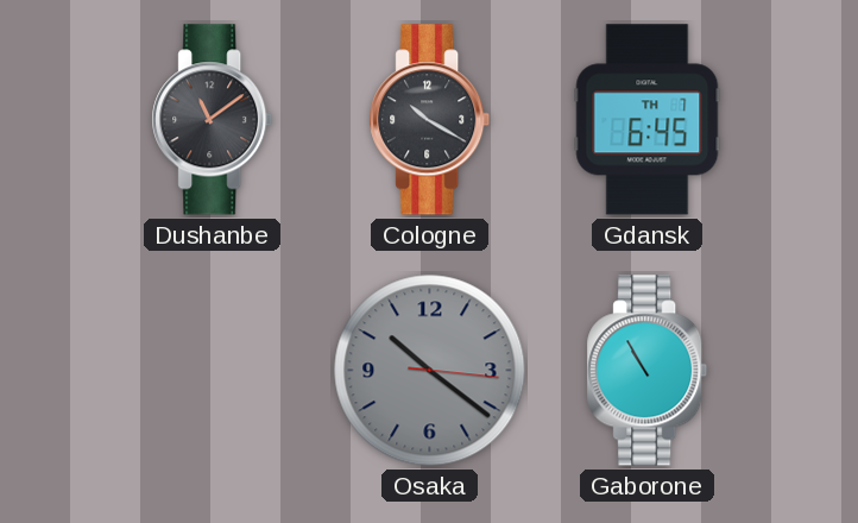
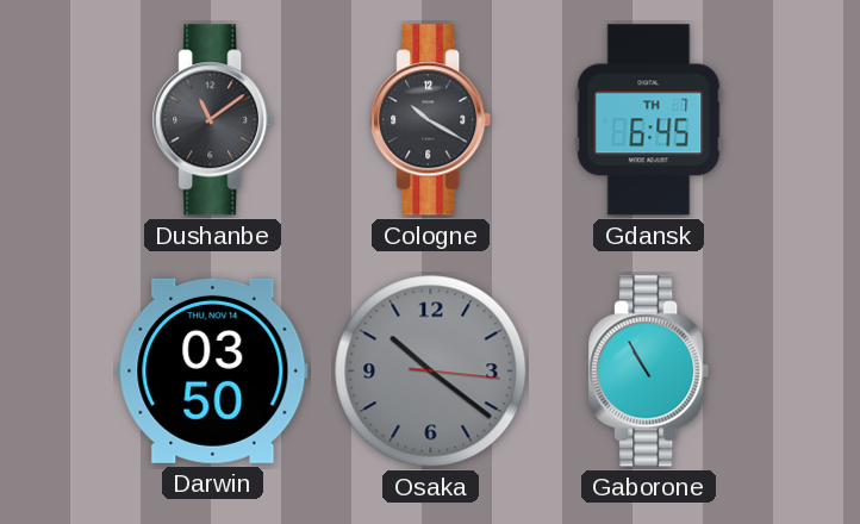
Darwin: none -> 03:50
